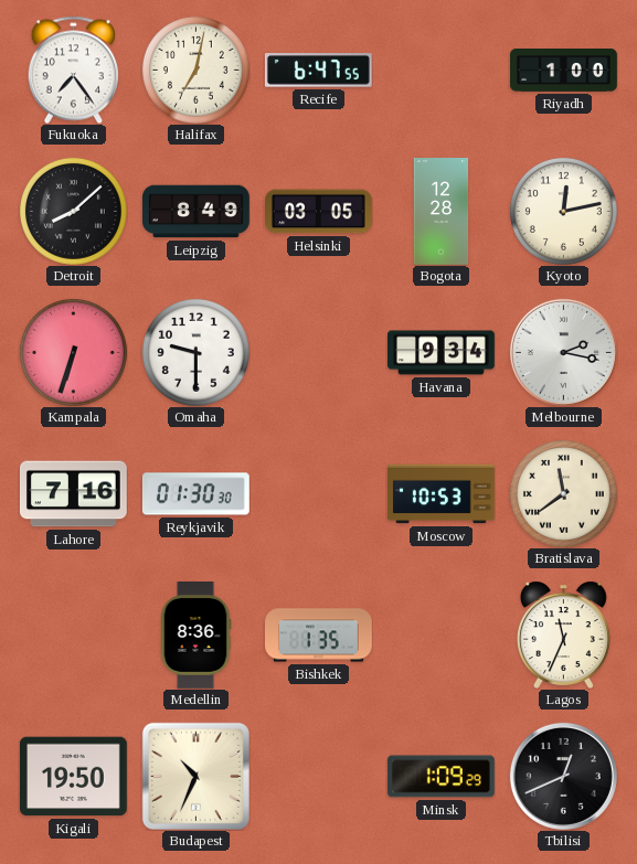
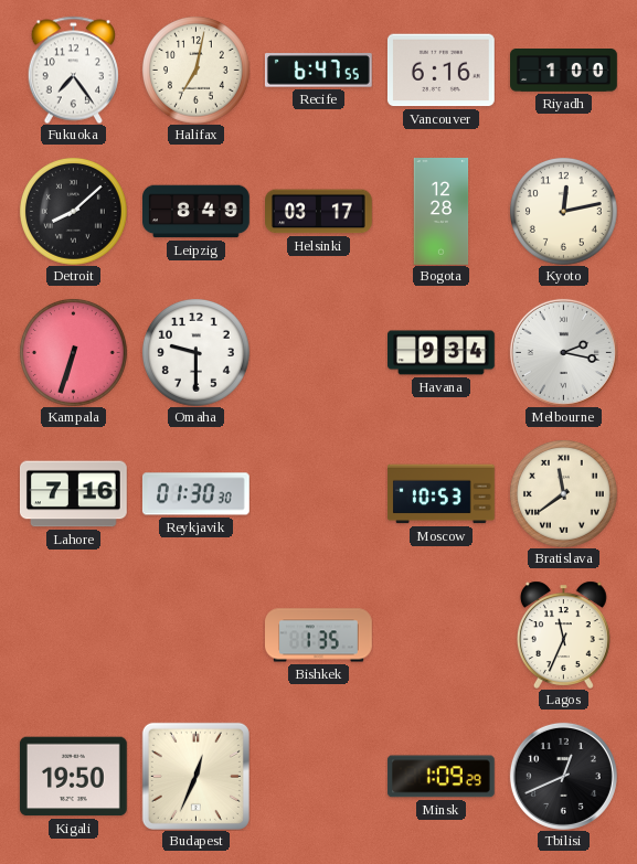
Vancouver: none -> 6:16
Helsinki: 03:05 -> 03:17
Medellin: 8:36 -> none
Budapest: 10:34 -> 12:34
